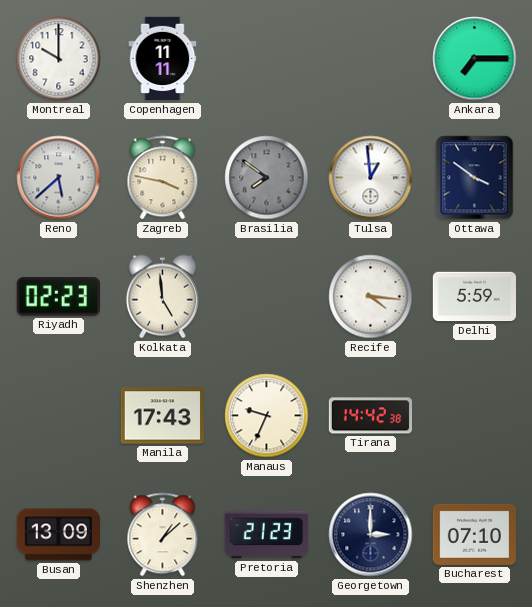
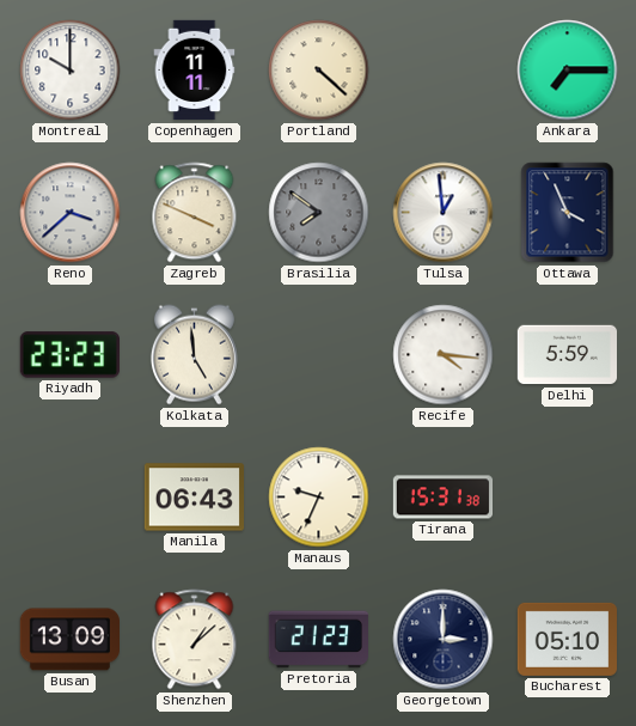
Portland: none -> 4:22
Reno: 5:38 -> 3:38
Zagreb: 3:47 -> 3:49
Ottawa: 3:51 -> 3:56
Riyadh: 02:23 -> 23:23
Manila: 17:43 -> 06:43
Tirana: 14:42 -> 15:31
Bucharest: 07:10 -> 05:10
